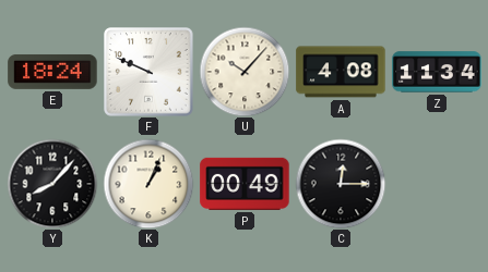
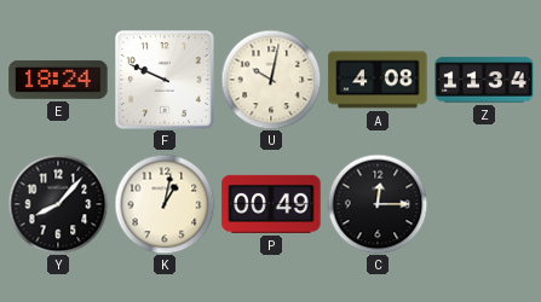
U: 10:07 -> 10:02
K: 1:04 -> 1:02
